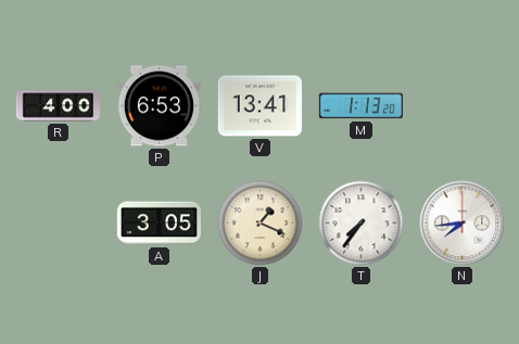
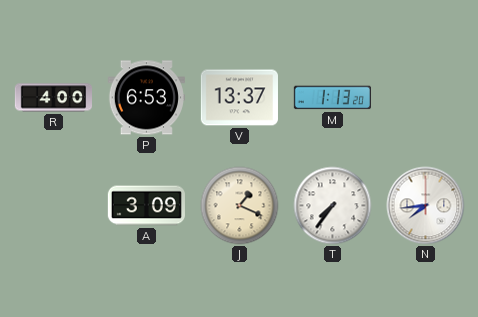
V: 13:41 -> 13:37
A: 3:05 -> 3:09
